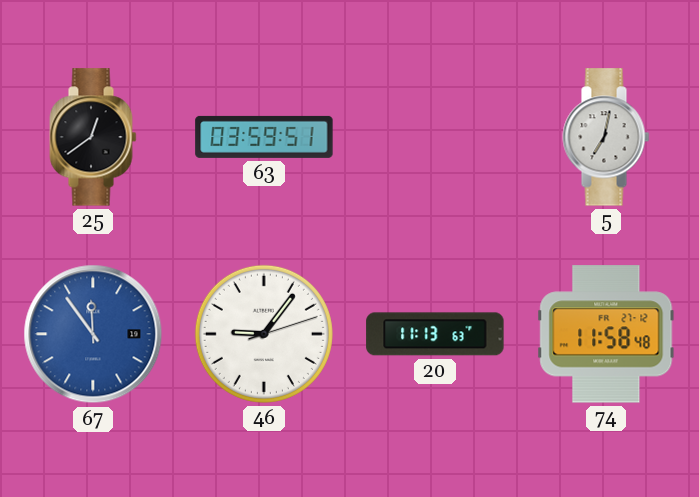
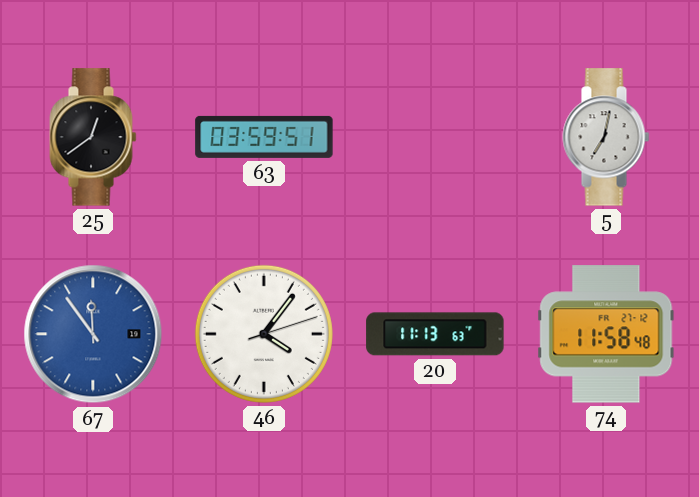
46: 9:06 -> 4:06
